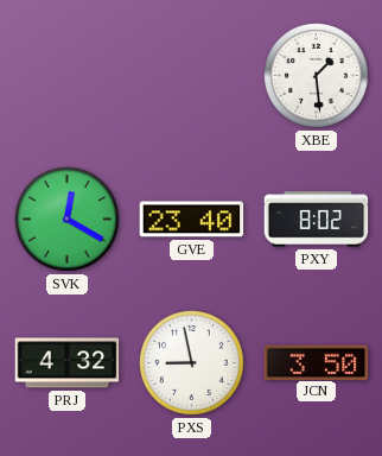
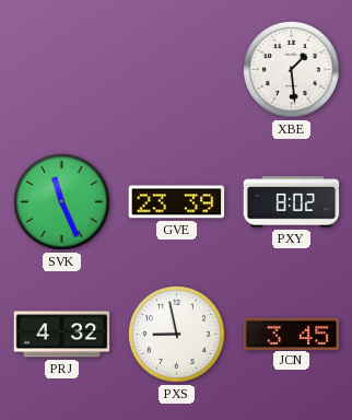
SVK: 12:20 -> 11:26
GVE: 23:40 -> 23:39
JCN: 3:50 -> 3:45
